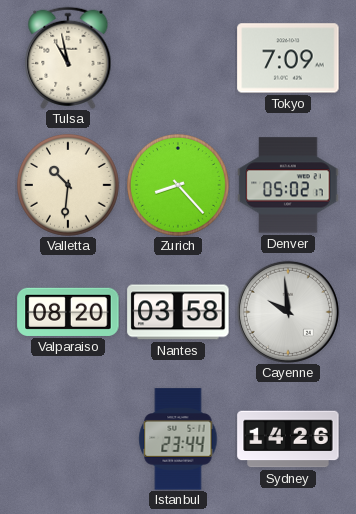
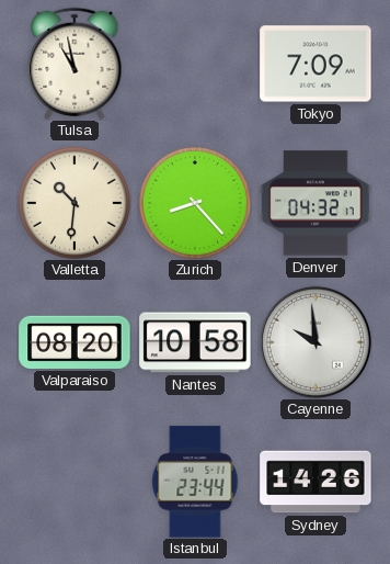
Denver: 05:02 -> 04:32
Nantes: 03:58 -> 10:58
